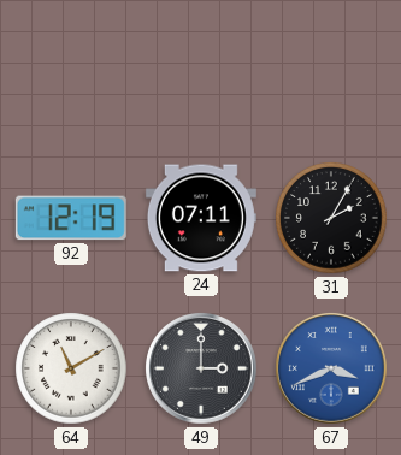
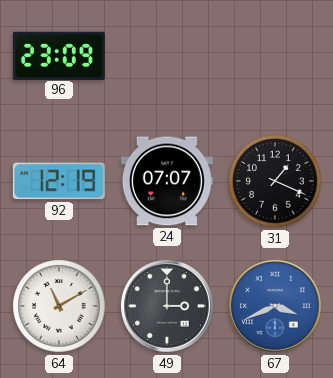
96: none -> 23:09
24: 07:11 -> 07:07
31: 2:05 -> 1:19
